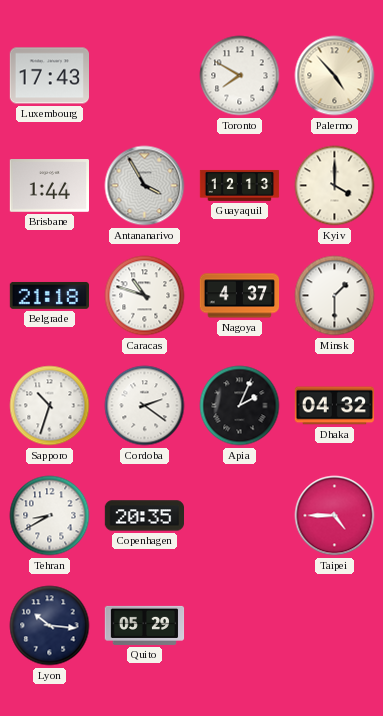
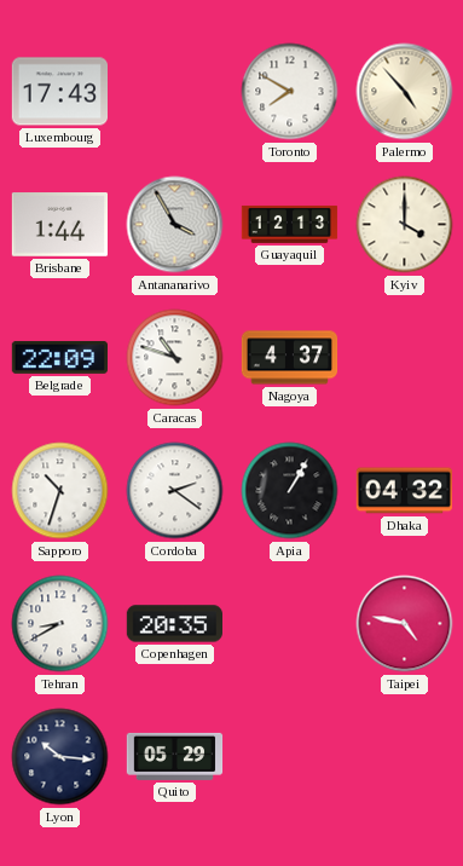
Belgrade: 21:18 -> 22:09
Minsk: 1:30 -> none
Apia: 2:04 -> 1:05
Taipei: 4:45 -> 4:47
